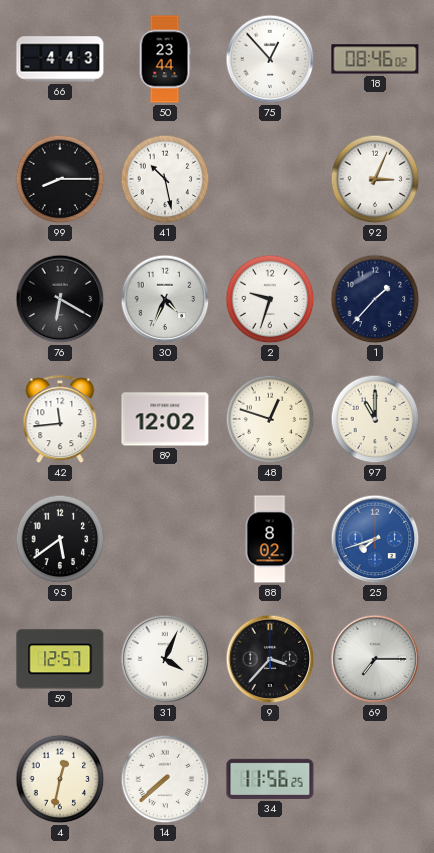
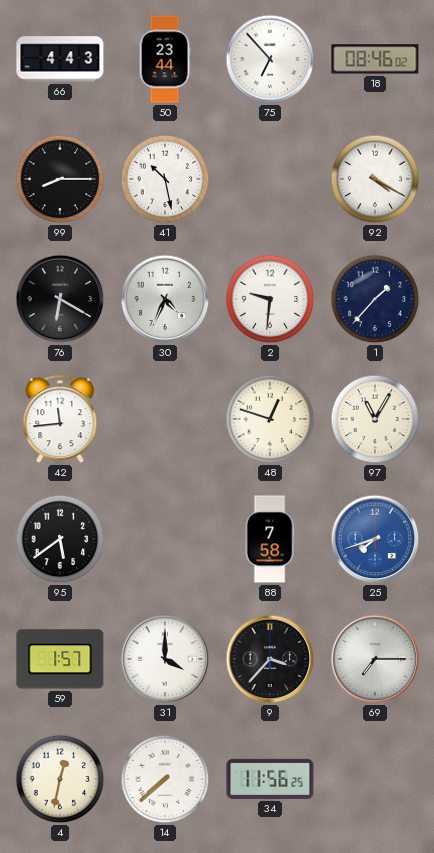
75: 12:53 -> 6:53
92: 3:04 -> 4:20
2: 9:33 -> 9:31
89: 12:02 -> none
97: 11:00 -> 11:05
88: 8:02 -> 7:58
59: 12:57 -> 1:57
31: 4:04 -> 4:00
